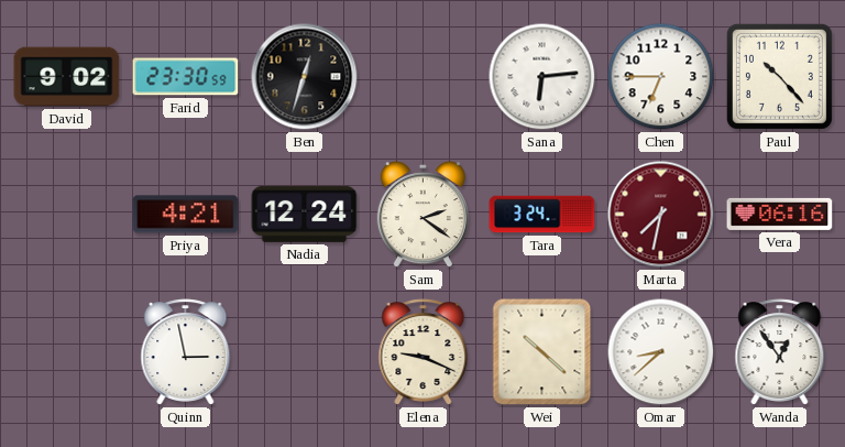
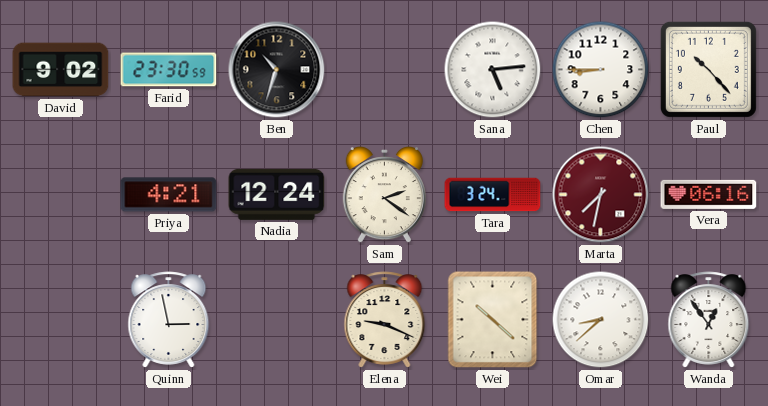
Ben: 12:33 -> 10:33
Sana: 6:14 -> 5:14
Chen: 6:45 -> 8:45
